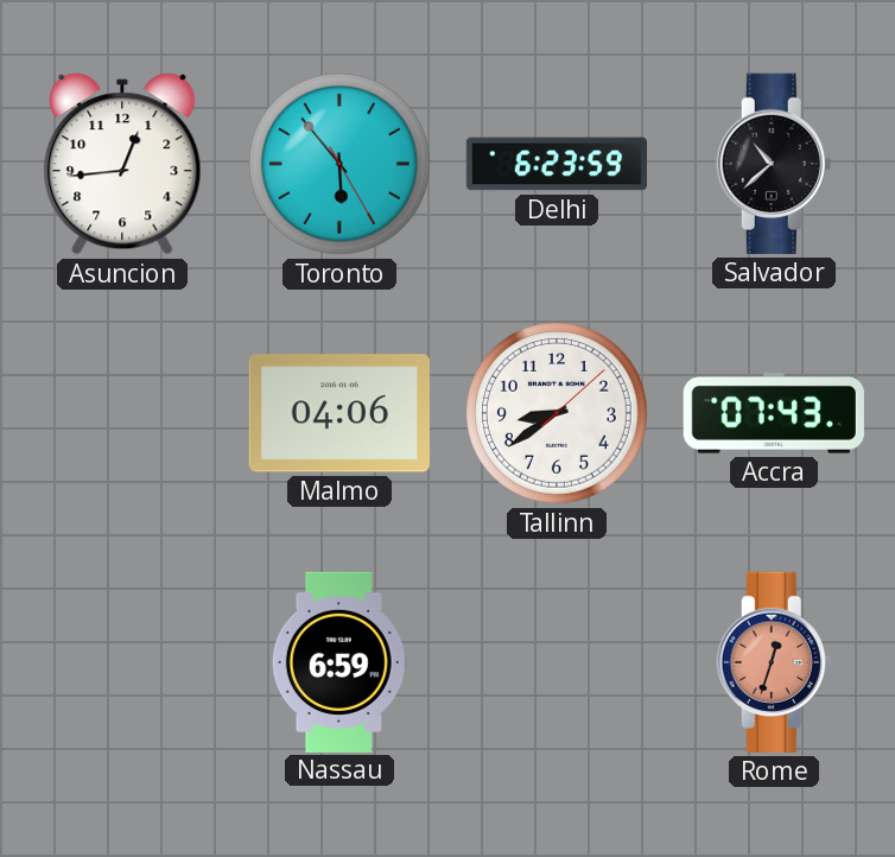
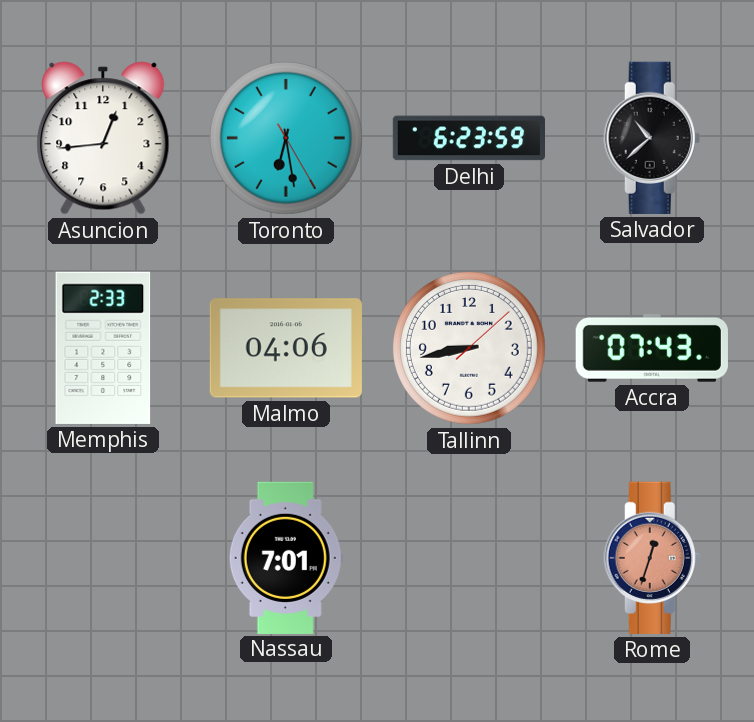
Toronto: 5:53 -> 6:28
Memphis: none -> 2:33
Tallinn: 8:39 -> 8:43
Nassau: 6:59 -> 7:01
